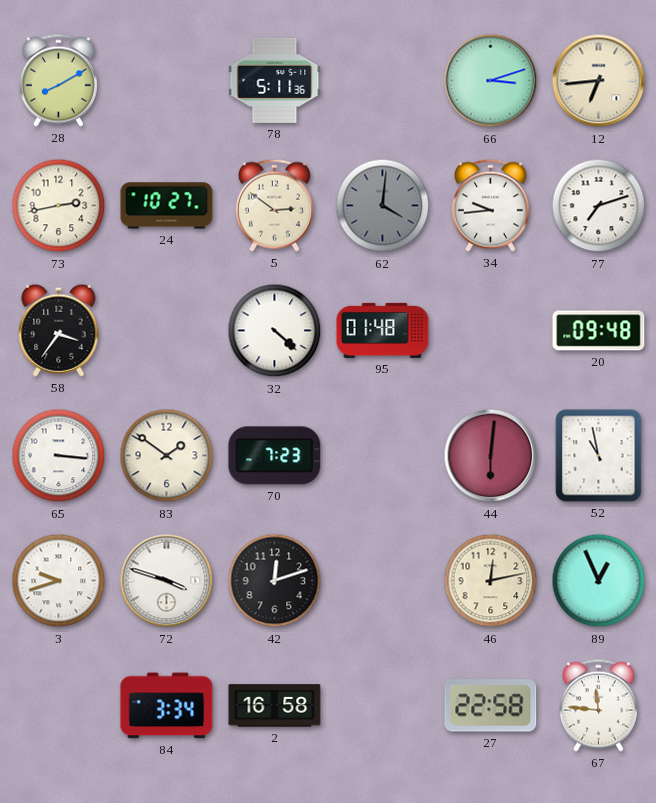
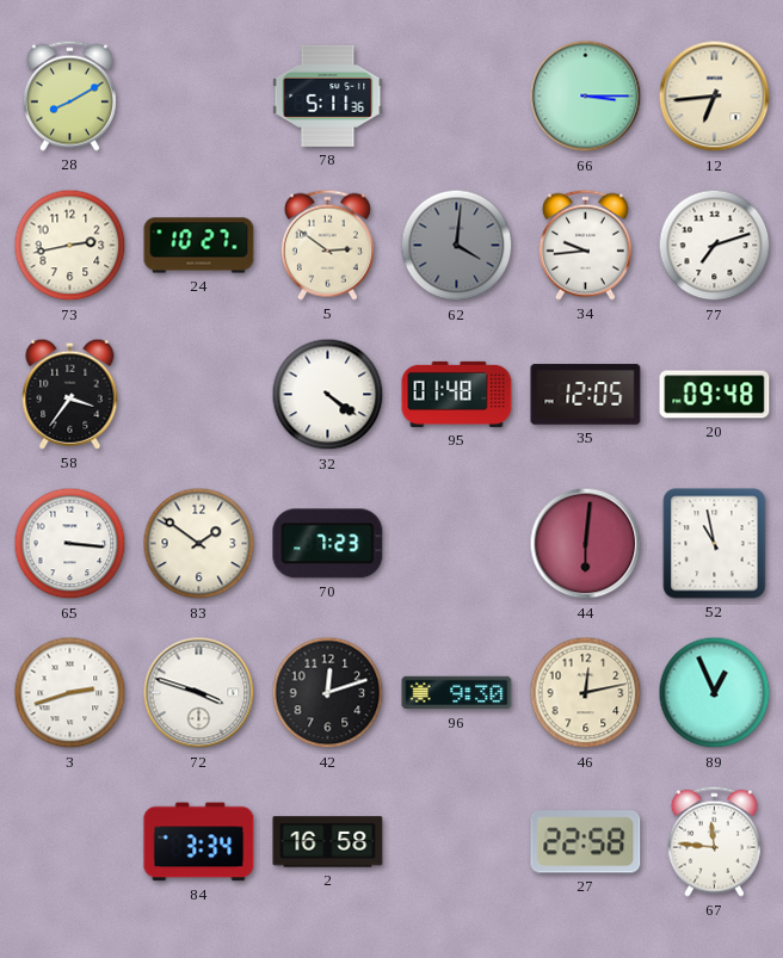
66: 3:12 -> 3:15
32: 4:22 -> 4:21
35: none -> 12:05
3: 9:42 -> 2:42
96: none -> 9:30
